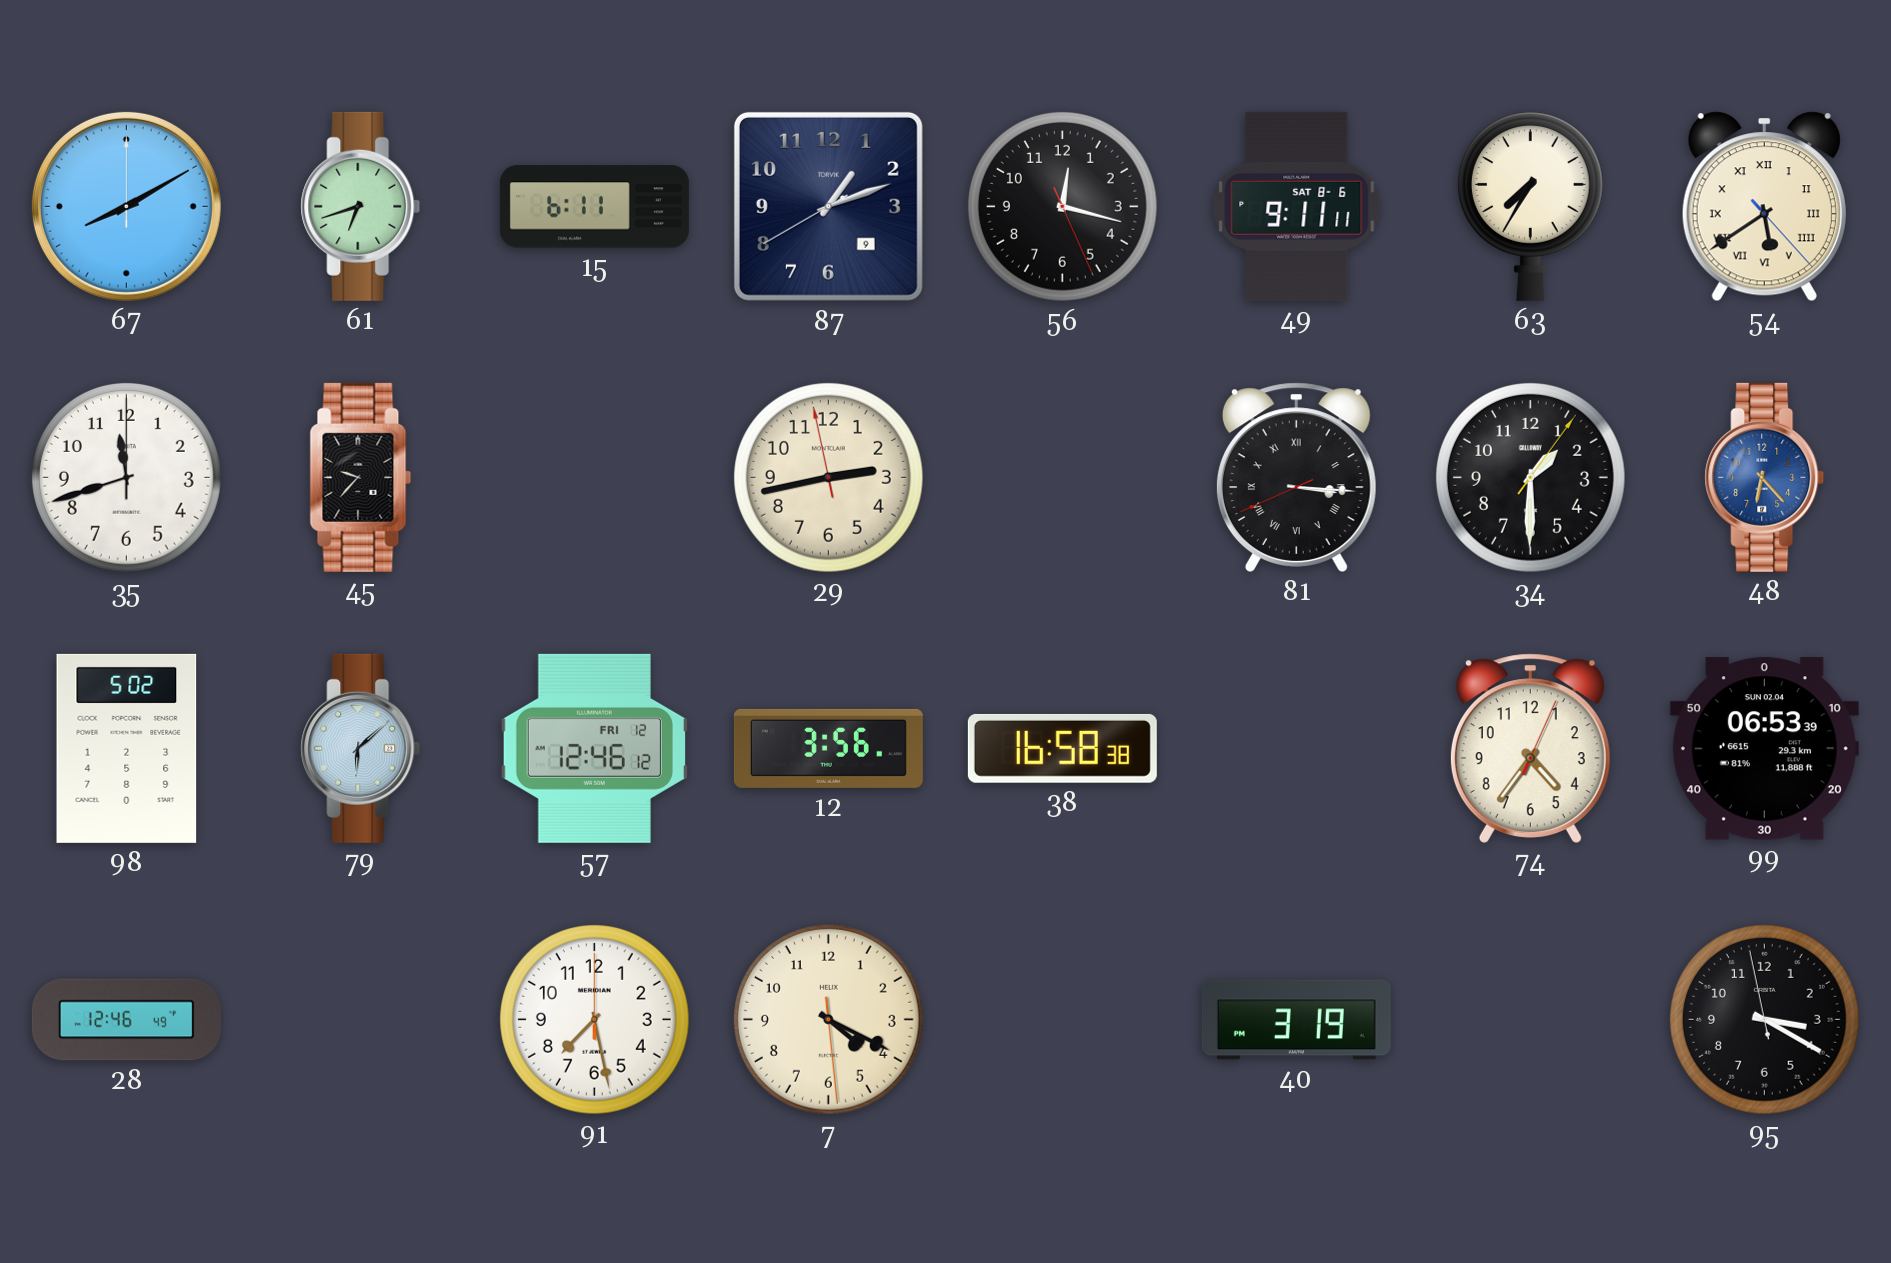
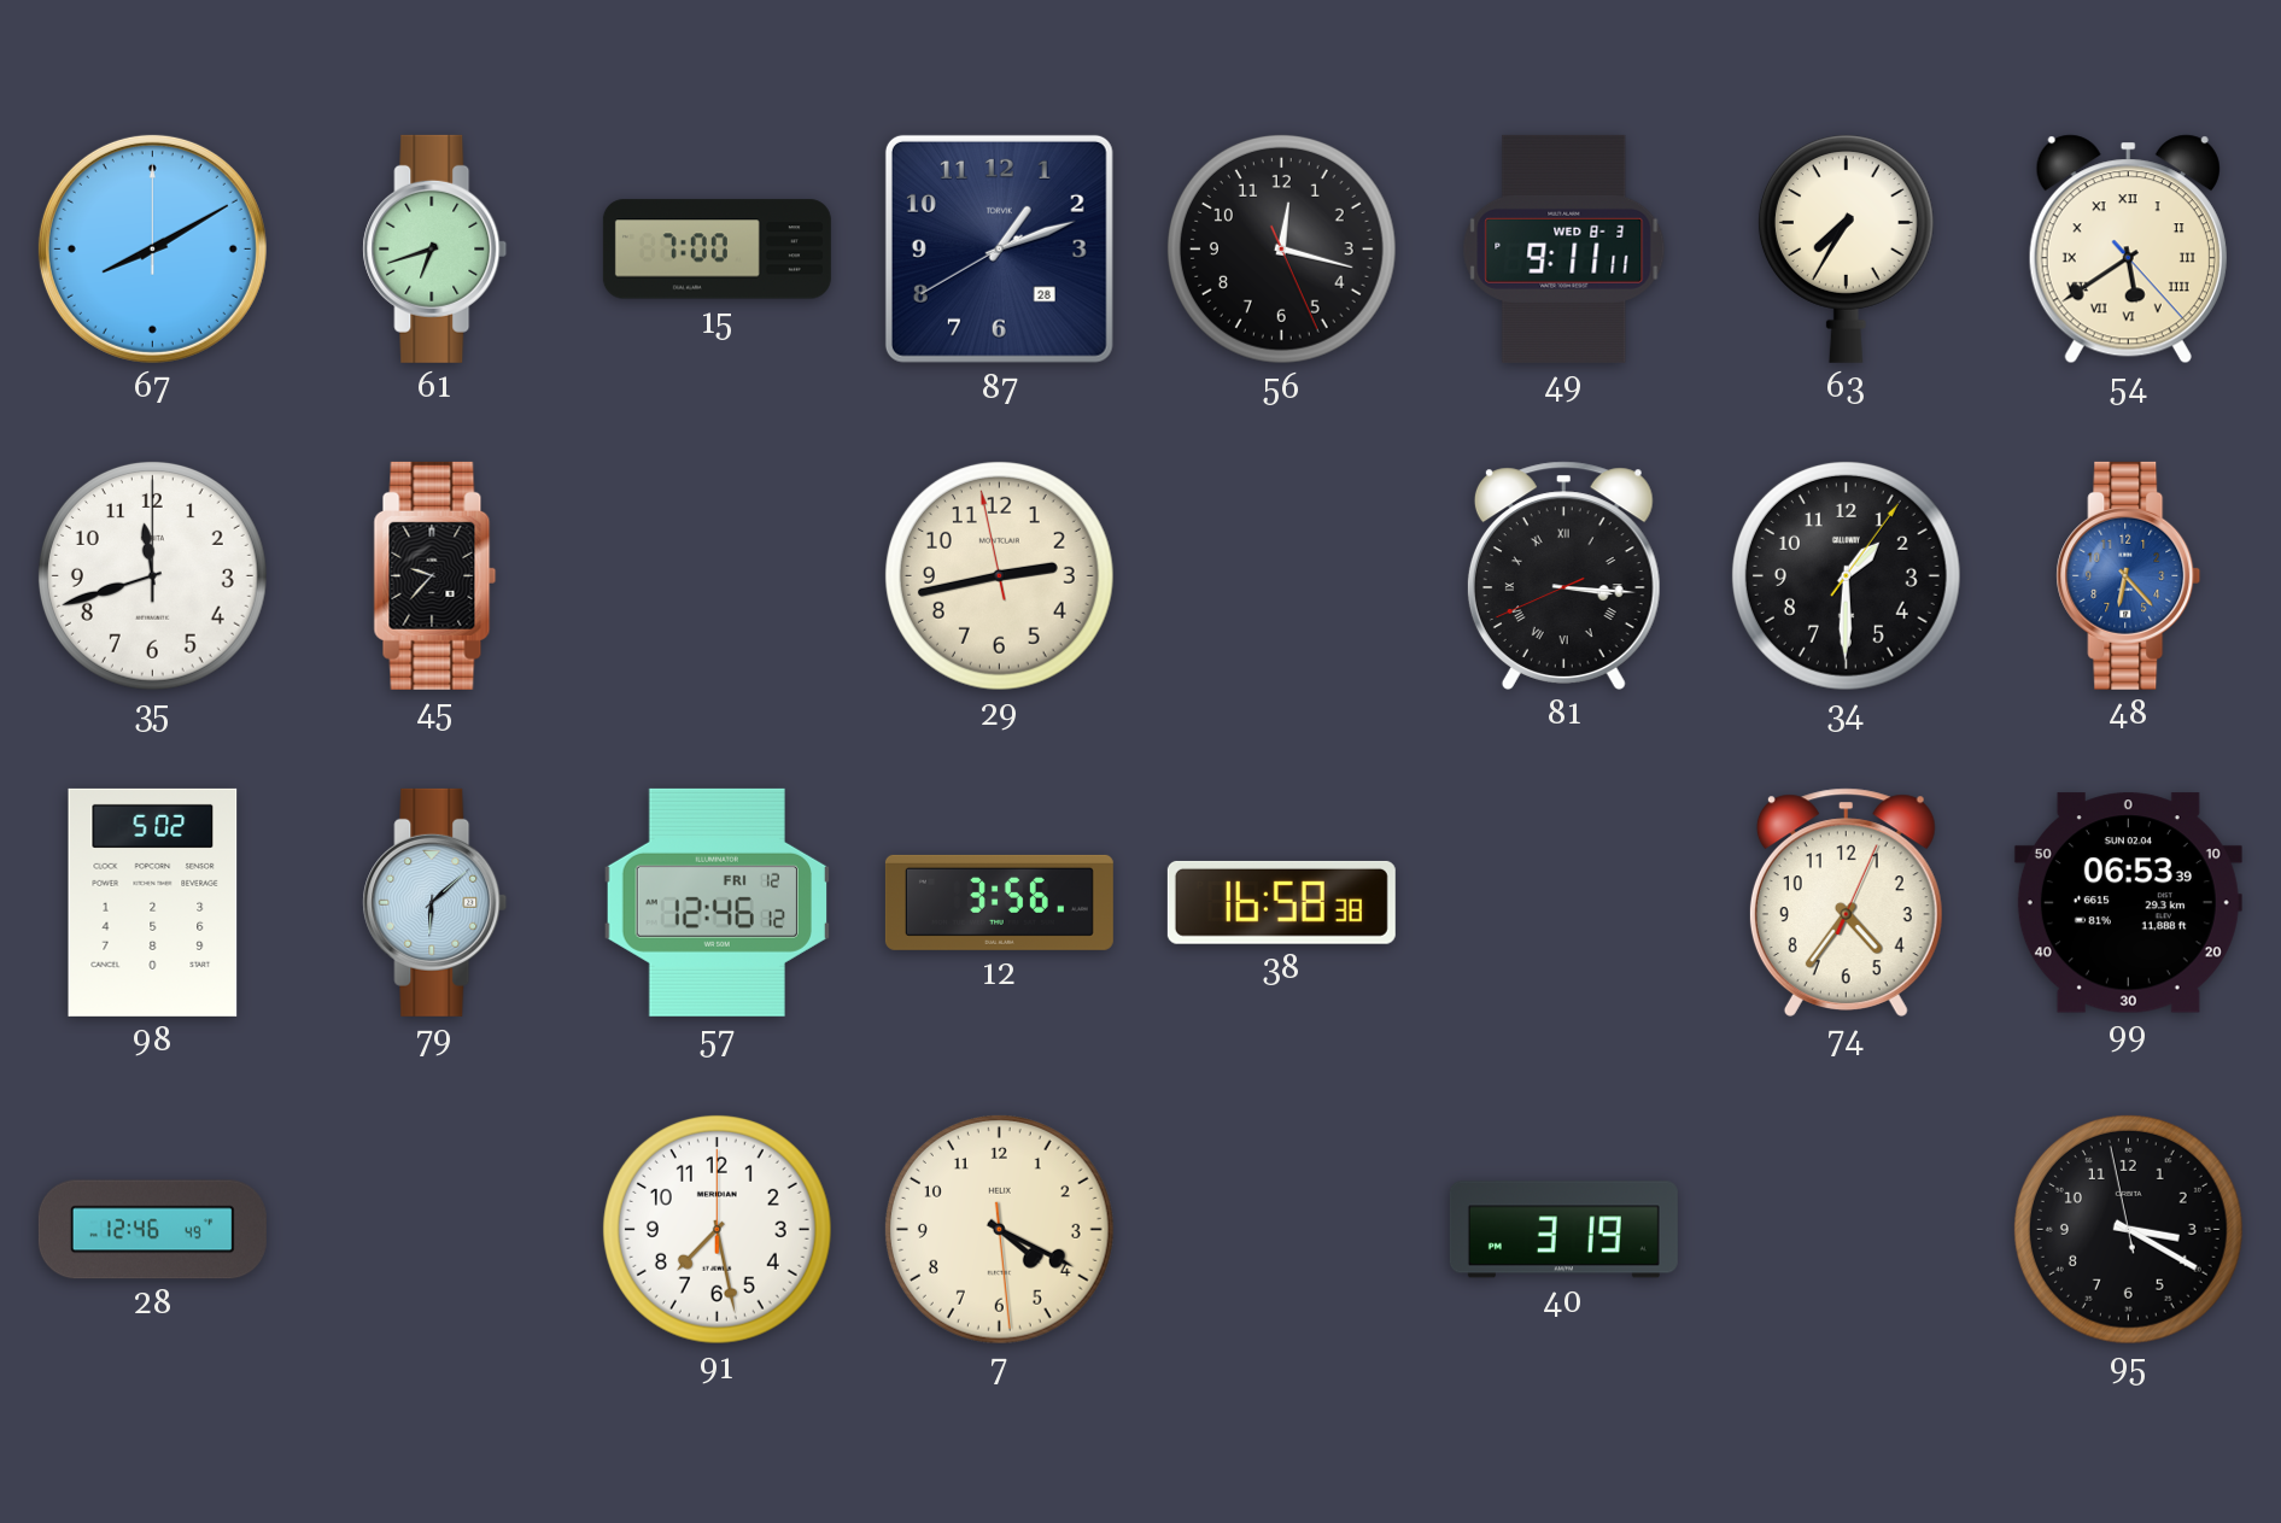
15: 6:11 -> 7:00
87 date: 9 -> 28
49 date: SAT 8-6 -> WED 8-3
